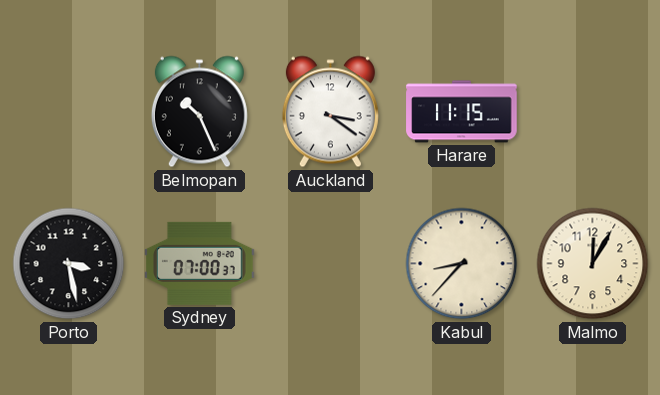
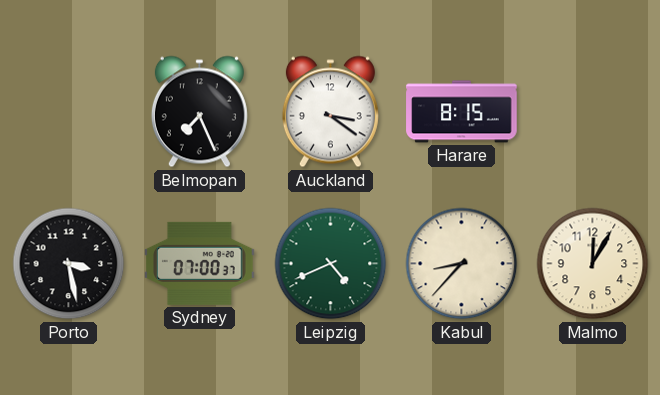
Belmopan: 10:26 -> 7:26
Harare: 11:15 -> 8:15
Leipzig: none -> 4:41
